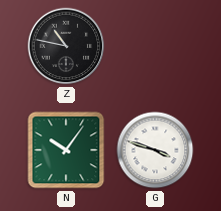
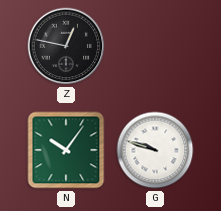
Z: 10:47 -> 12:47
G: 3:48 -> 9:48
